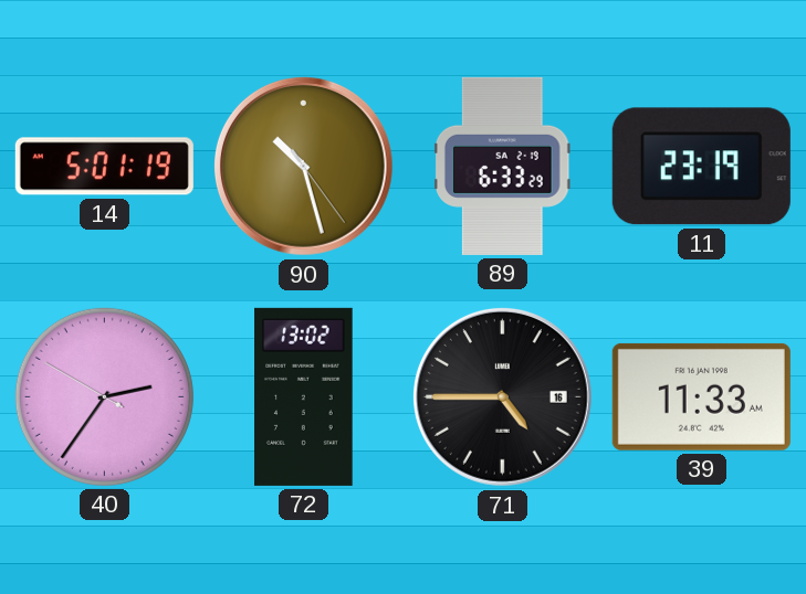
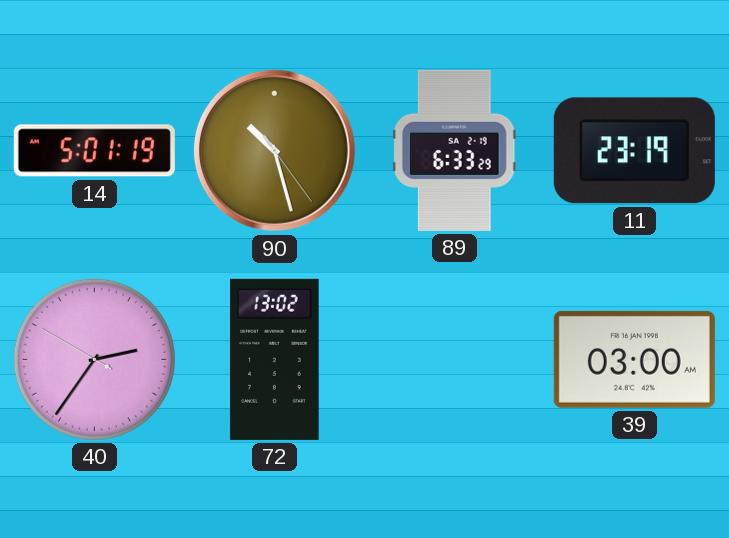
71: 4:45 -> none
39: 11:33 -> 03:00
